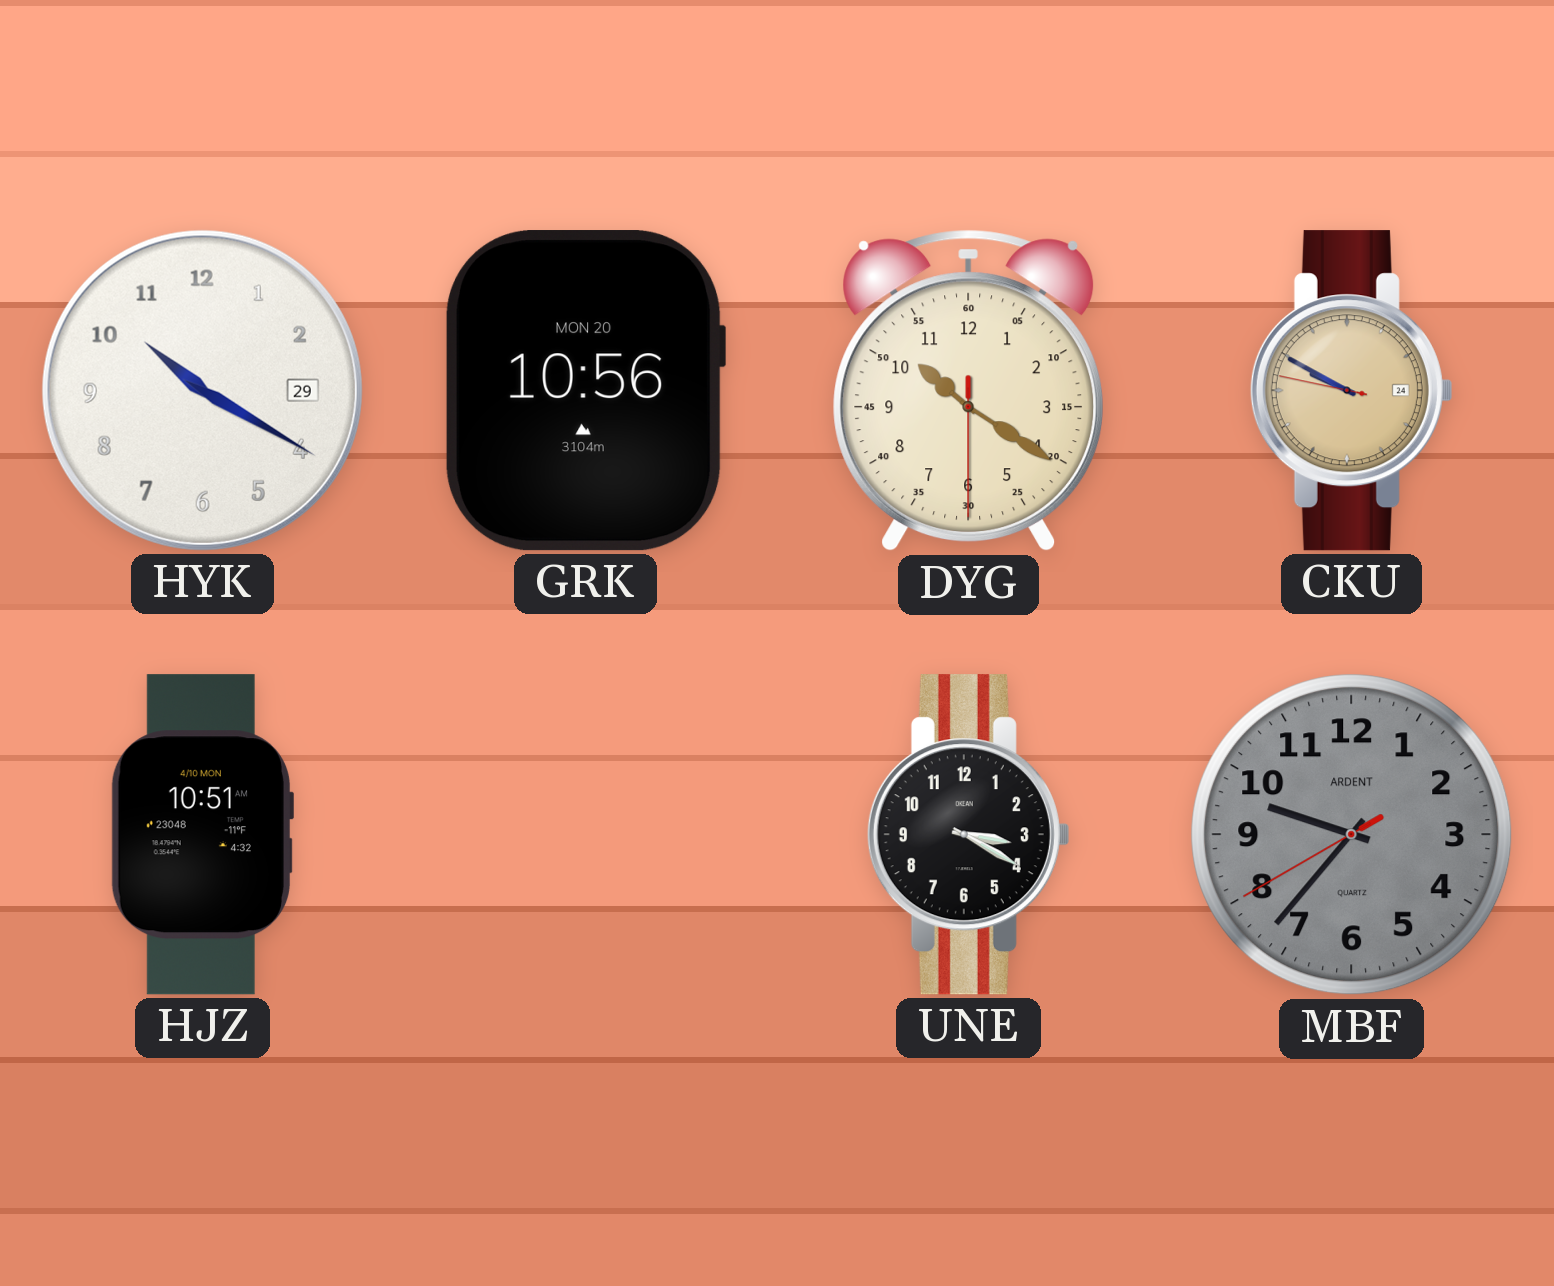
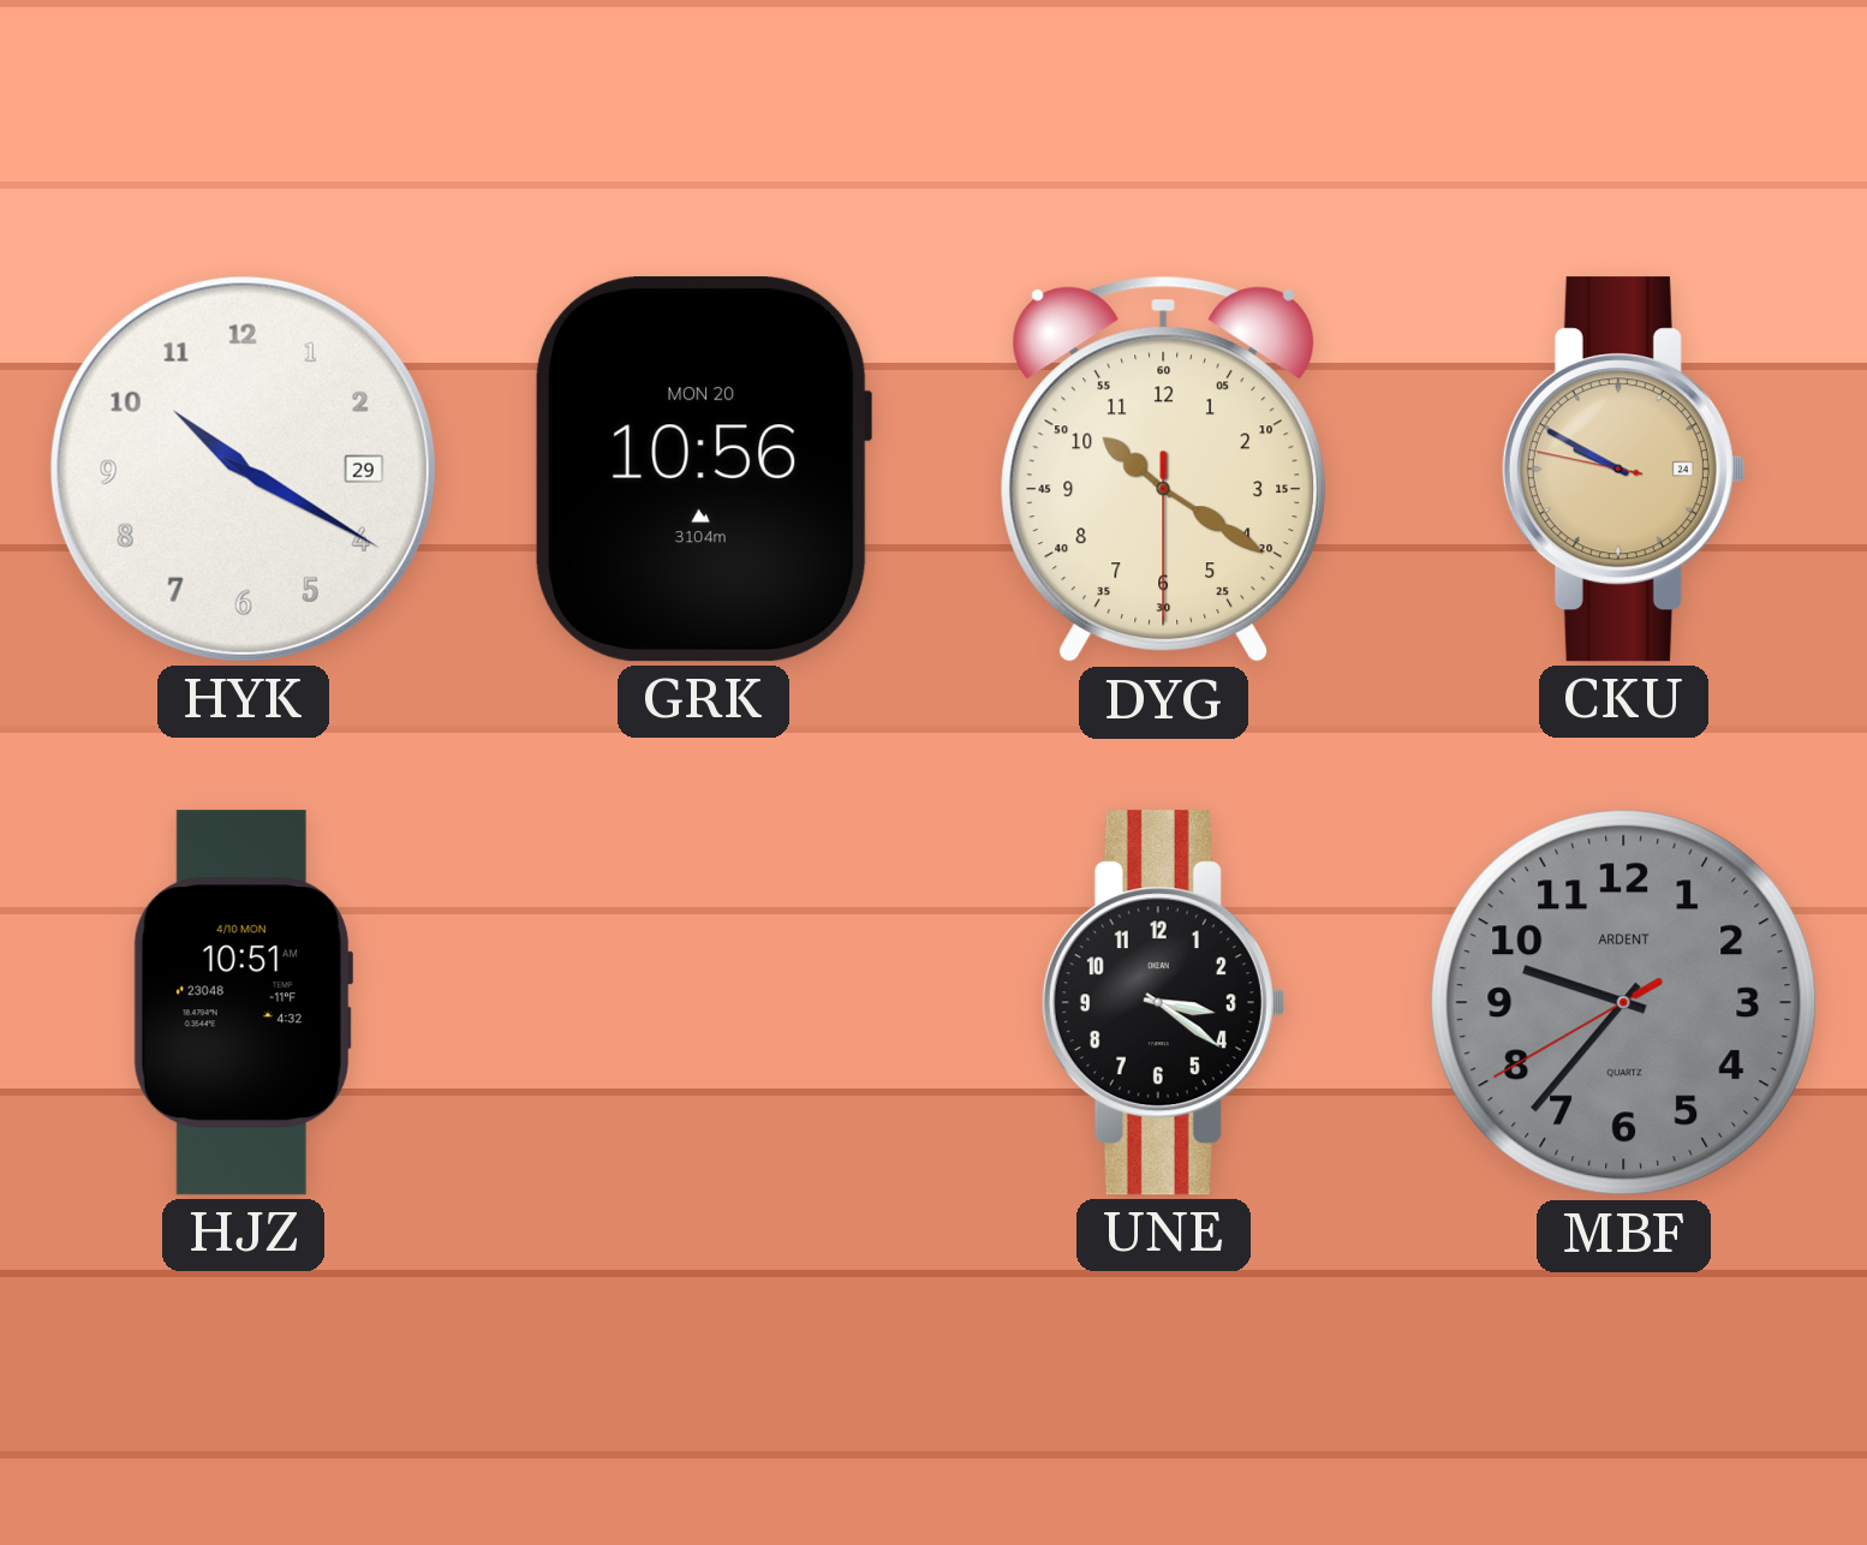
UNE: 3:20 -> 3:21
